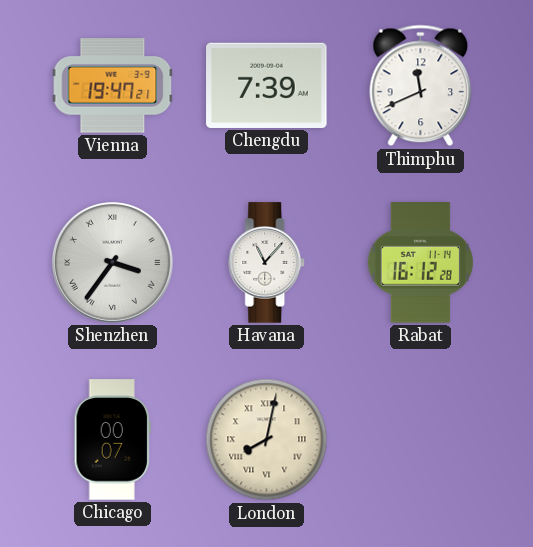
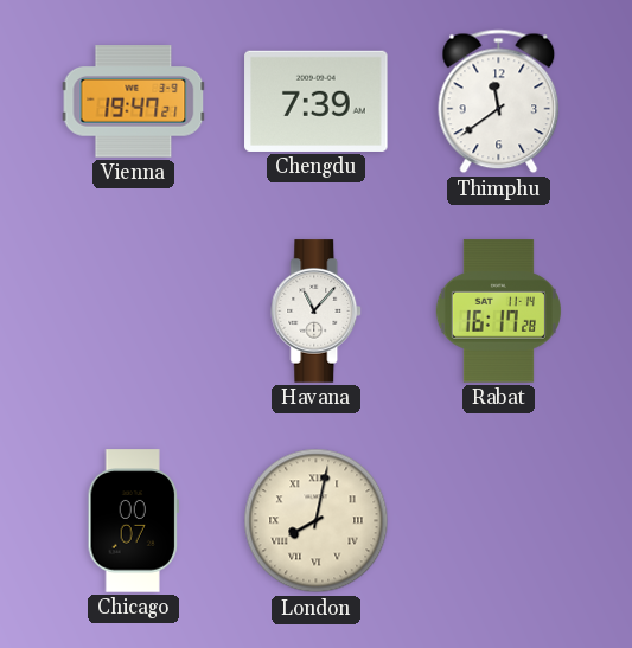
Thimphu: 11:41 -> 11:39
Shenzhen: 3:36 -> none
Rabat: 16:12 -> 16:17
